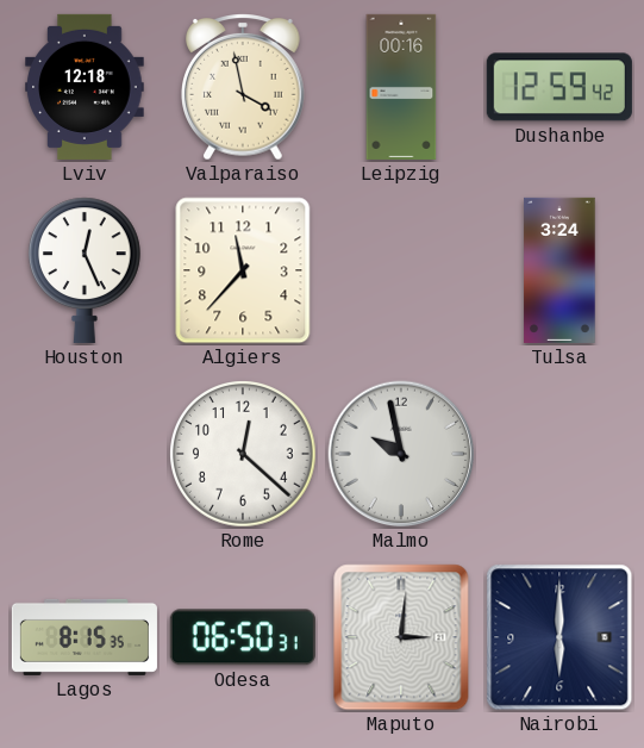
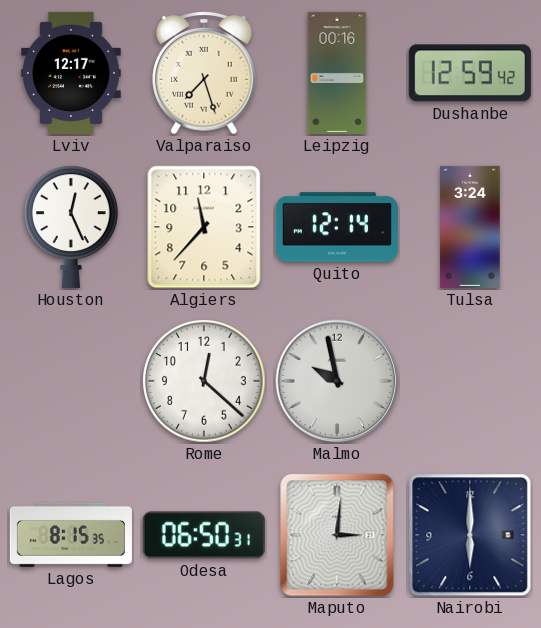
Lviv: 12:18 -> 12:17
Valparaiso: 3:58 -> 7:27
Quito: none -> 12:14
